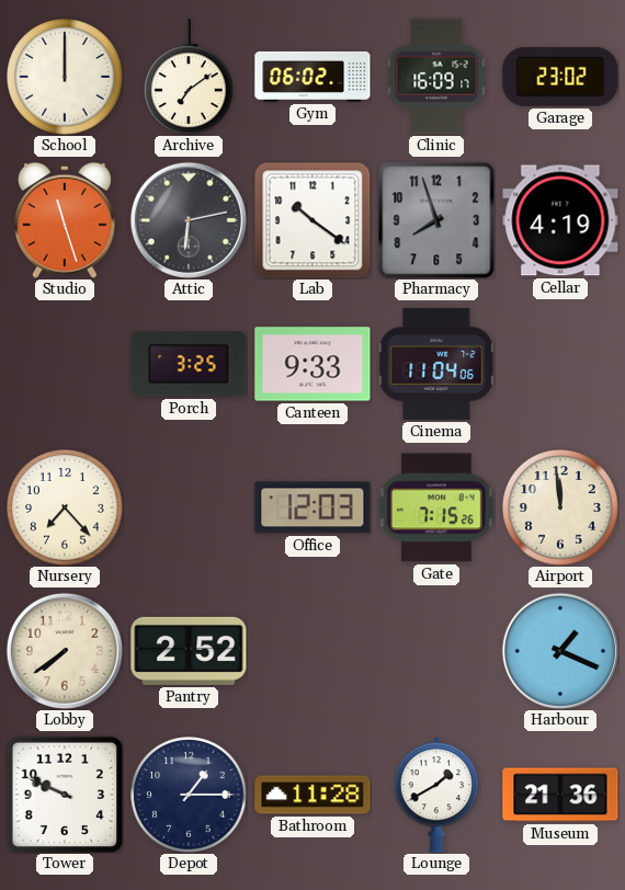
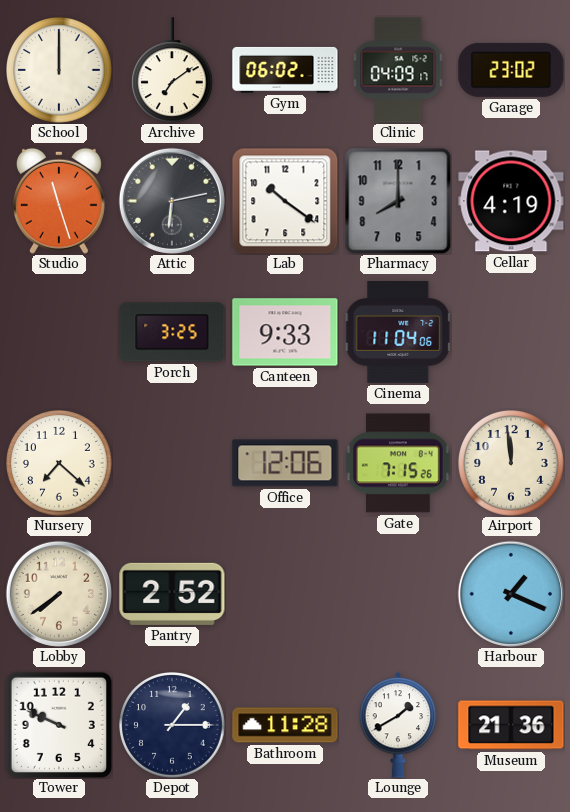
Clinic: 16:09 -> 04:09
Pharmacy: 7:57 -> 8:00
Nursery: 7:23 -> 7:22
Office: 12:03 -> 12:06
